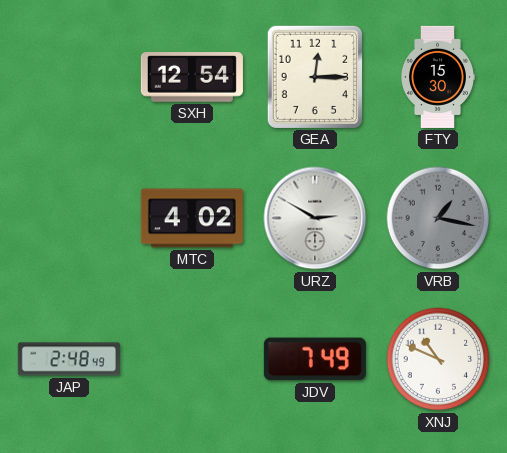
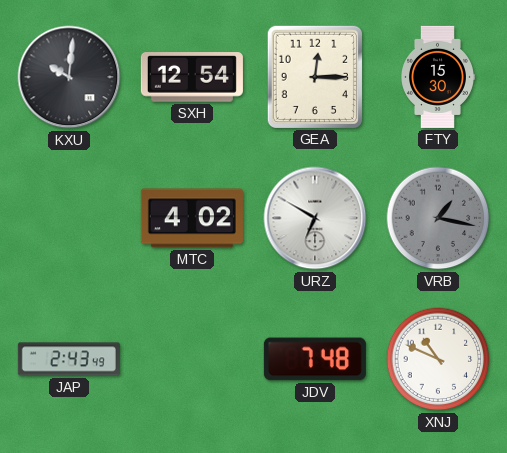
KXU: none -> 10:01
URZ: 2:50 -> 6:50
JAP: 2:48 -> 2:43
JDV: 7:49 -> 7:48
